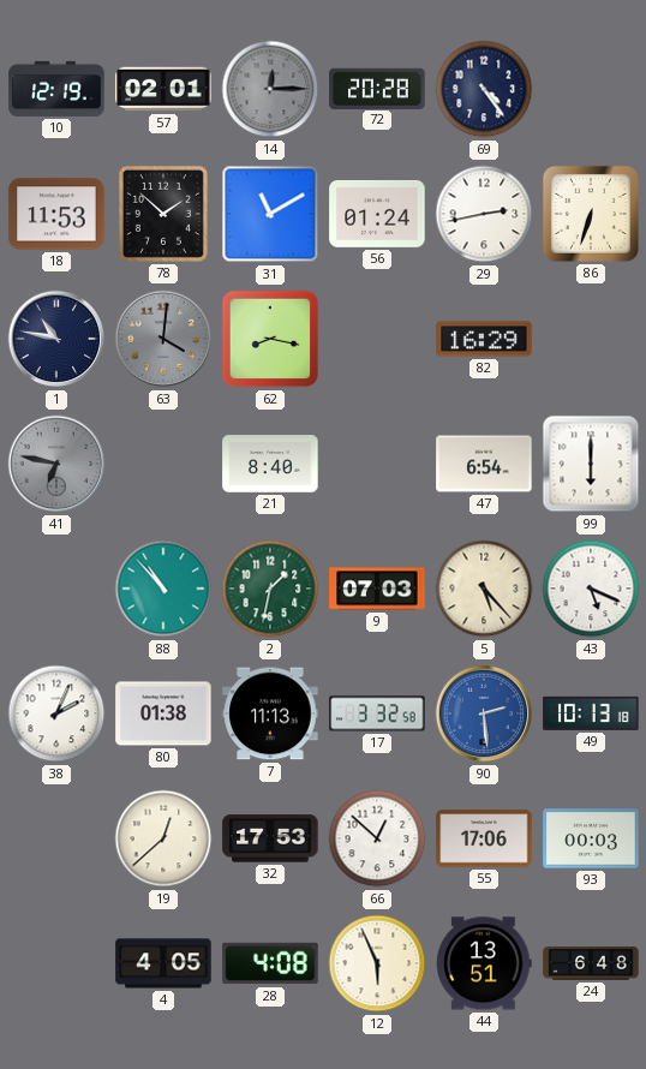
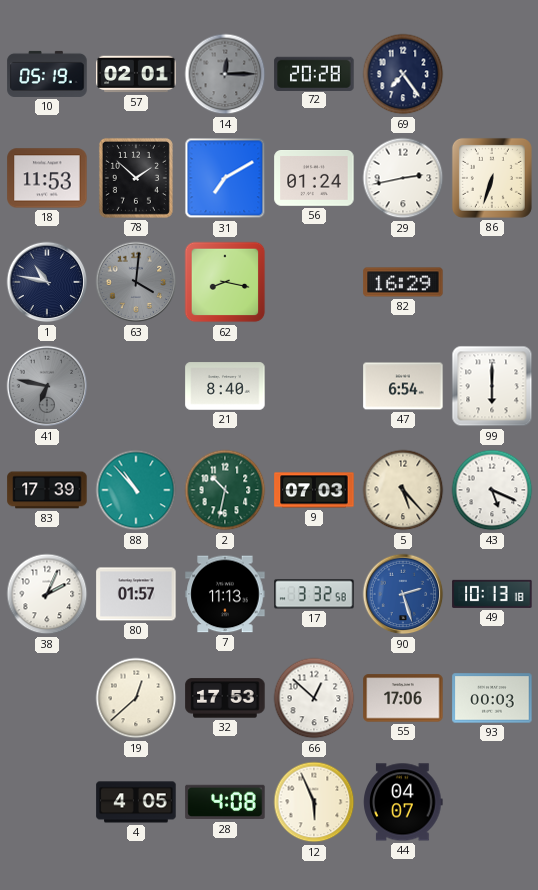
10: 12:19 -> 05:19
69: 4:24 -> 7:24
31: 11:10 -> 7:10
83: none -> 17:39
2: 1:32 -> 10:32
80: 01:38 -> 01:57
90: 2:29 -> 2:27
44: 13:51 -> 04:07
24: 6:48 -> none
